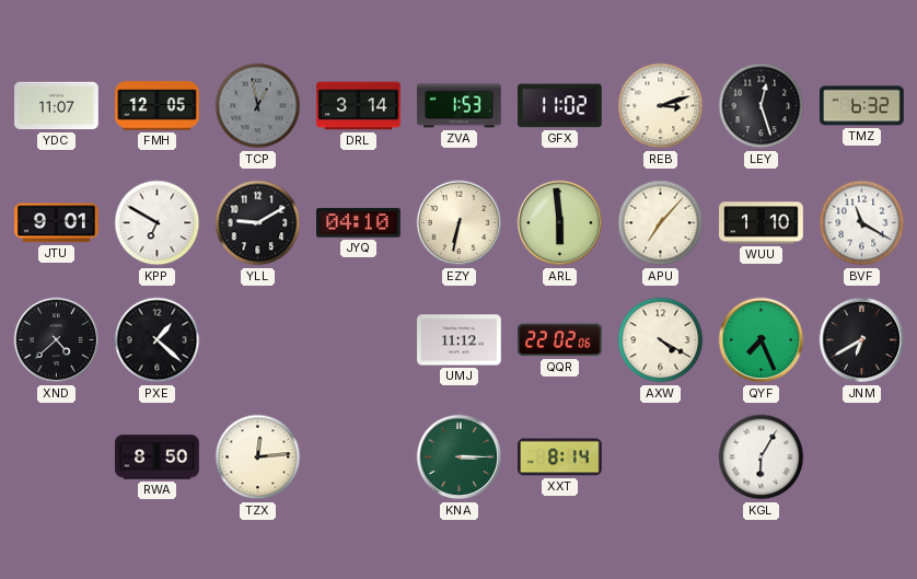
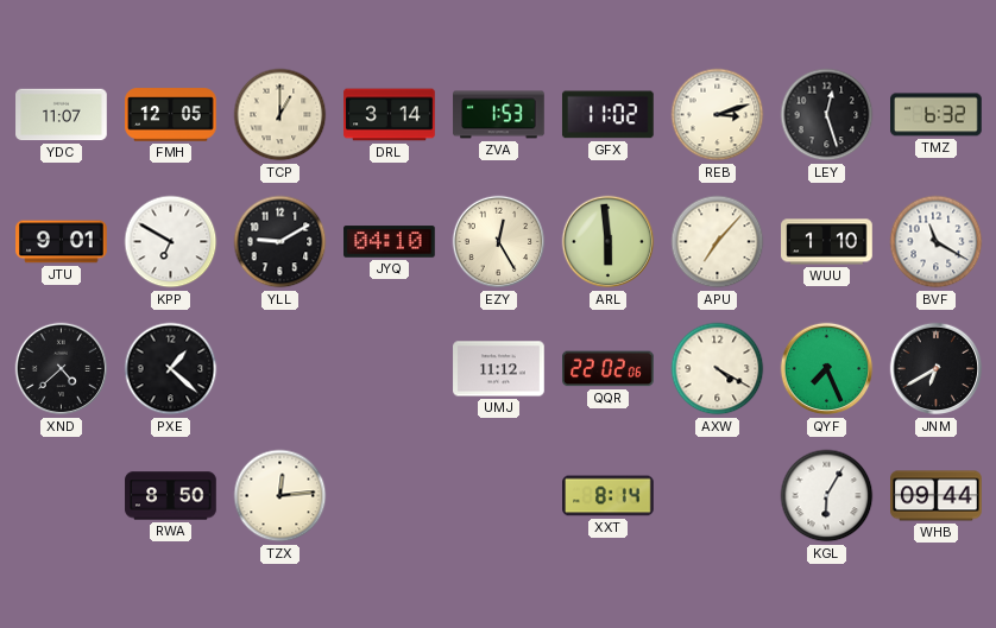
TCP: 12:58 -> 1:00
TCP dial: grey -> cream
EZY: 6:32 -> 12:25
KNA: 3:15 -> none
WHB: none -> 09:44
